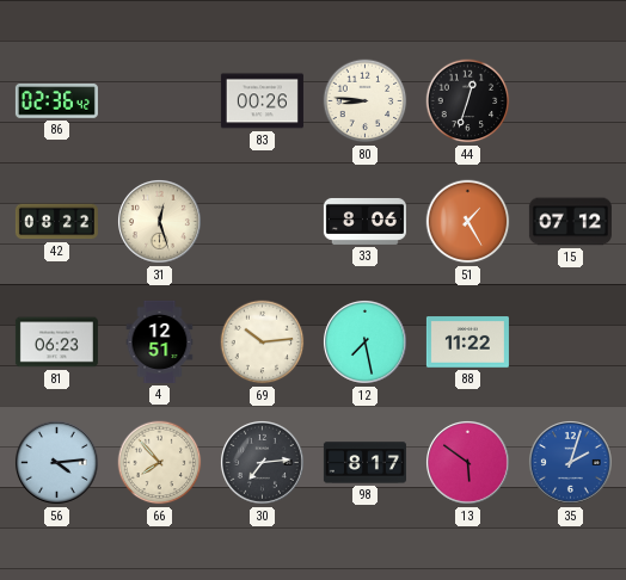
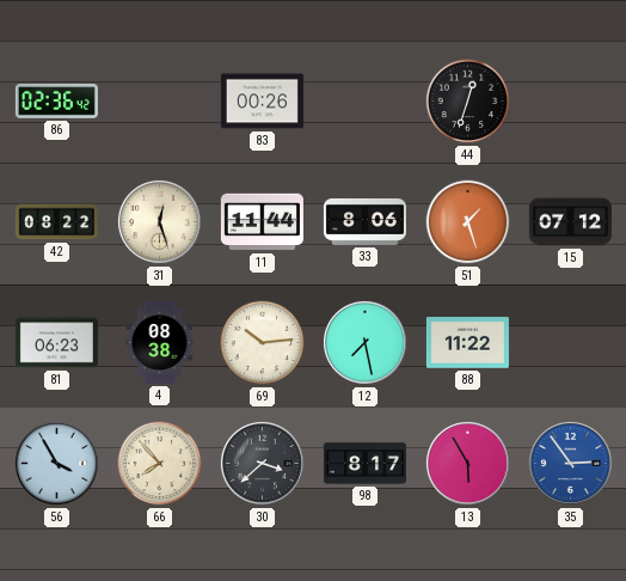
80: 8:46 -> none
11: none -> 11:44
51: 1:25 -> 1:27
4: 12:51 -> 08:38
56: 4:14 -> 3:55
30: 7:14 -> 3:38
13: 5:51 -> 5:55
35: 2:03 -> 2:54
